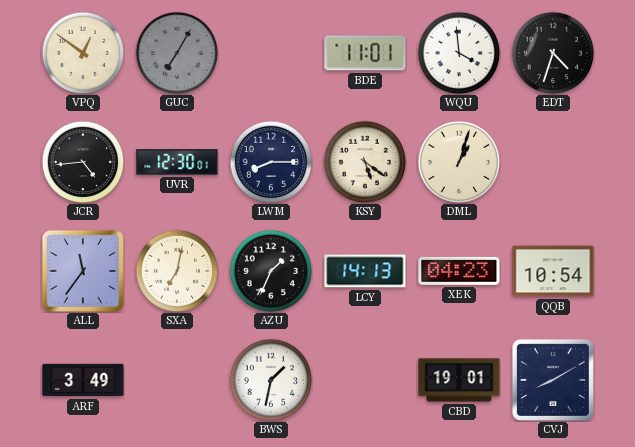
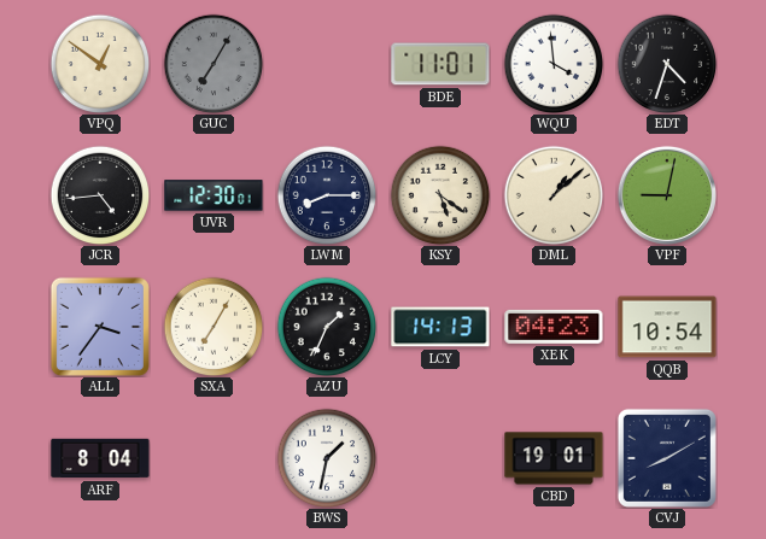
DML: 1:03 -> 1:08
VPF: none -> 9:02
ALL: 11:36 -> 3:36
SXA: 7:02 -> 7:05
ARF: 3:49 -> 8:04
